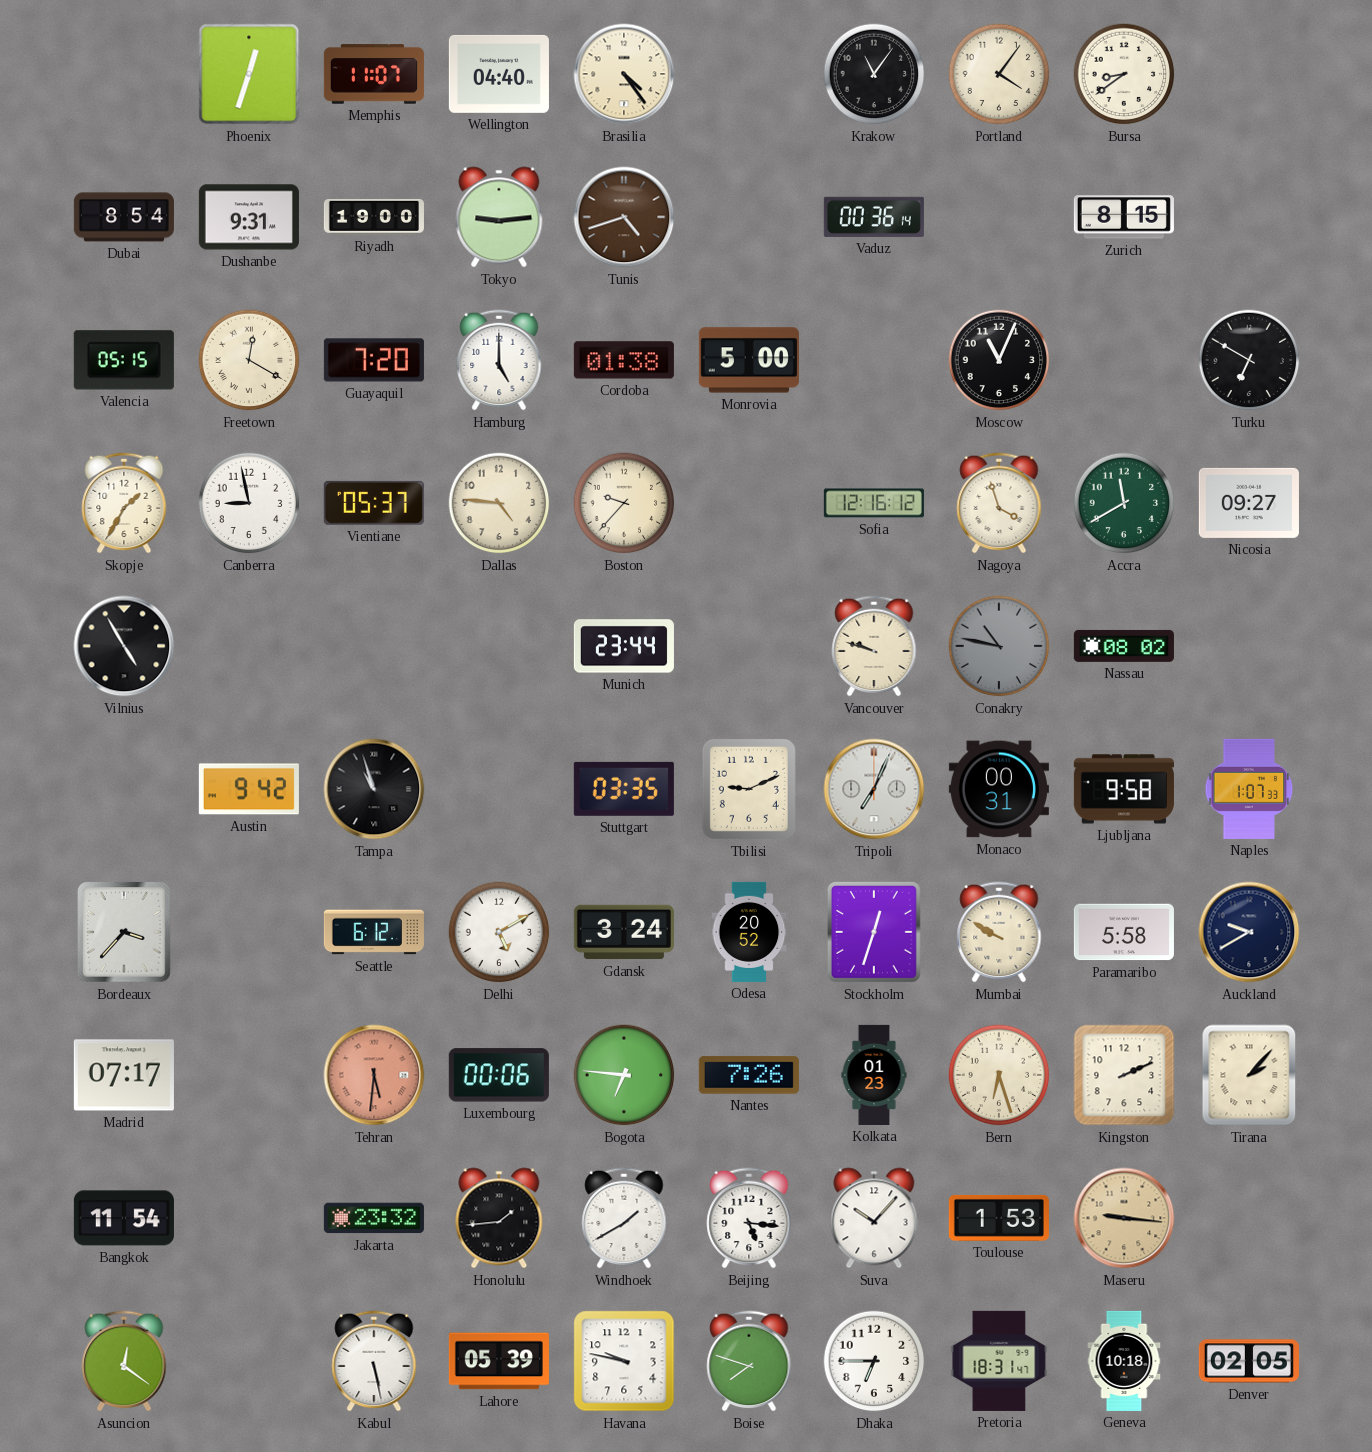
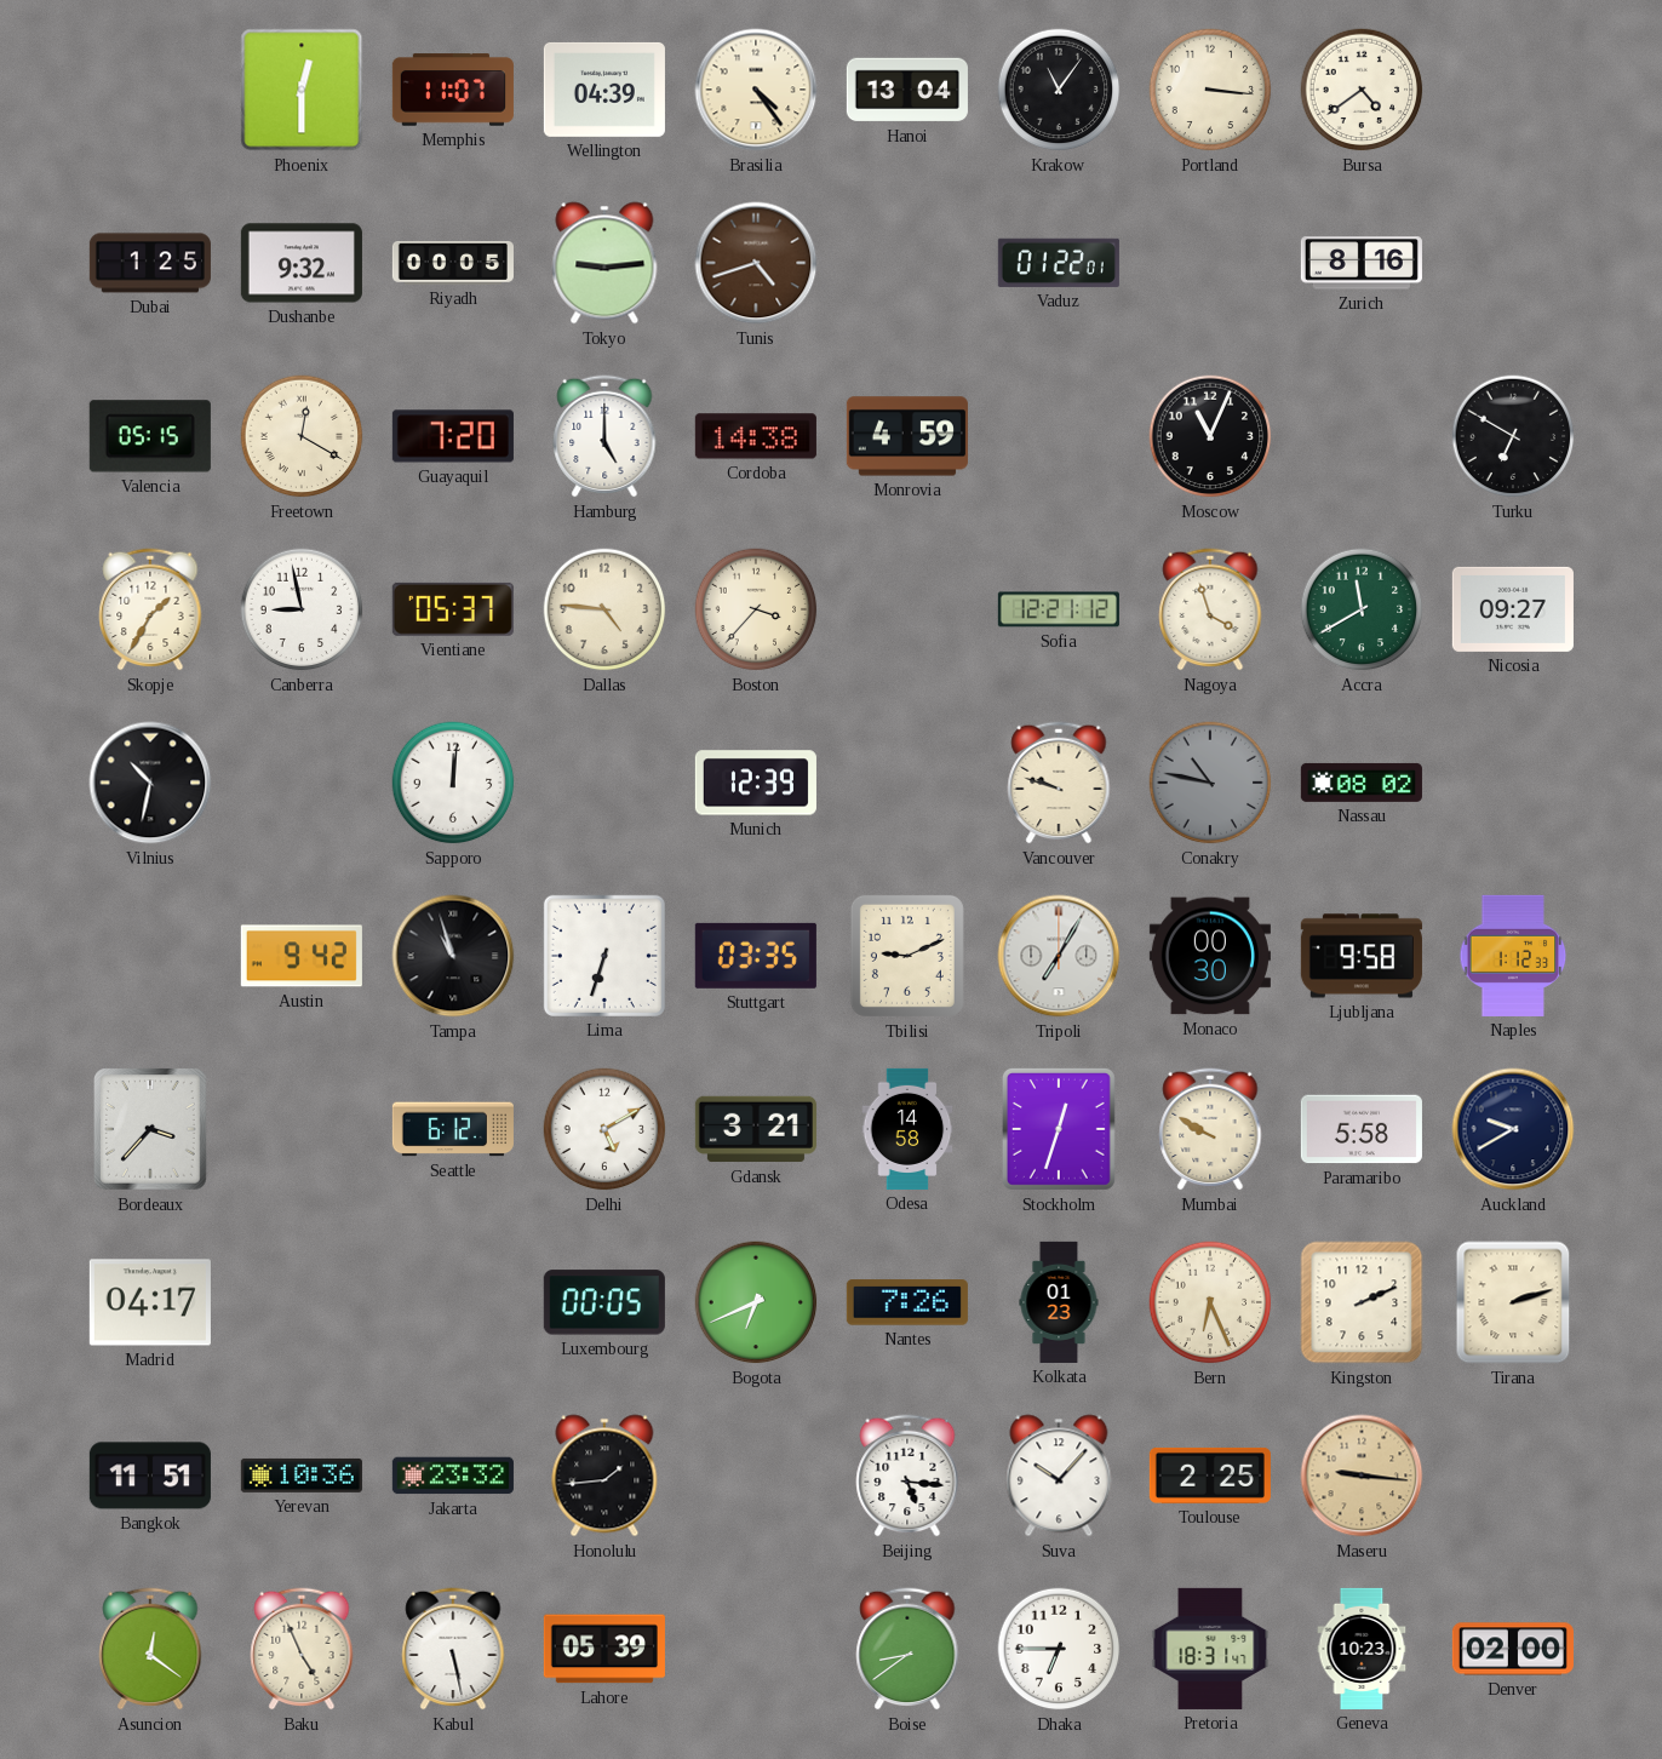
Phoenix: 12:33 -> 12:30
Wellington: 04:40 -> 04:39
Hanoi: none -> 13:04
Portland: 4:06 -> 3:16
Bursa: 8:39 -> 4:39
Dubai: 8:54 -> 1:25
Dushanbe: 9:31 -> 9:32
Riyadh: 19:00 -> 00:05
Vaduz: 00:36 -> 01:22
Zurich: 8:15 -> 8:16
Cordoba: 01:38 -> 14:38
Monrovia: 5:00 -> 4:59
Boston: 9:37 -> 3:37
Sofia: 12:16 -> 12:21
Vilnius: 4:55 -> 10:32
Sapporo: none -> 12:01
Munich: 23:44 -> 12:39
Lima: none -> 6:33
Tripoli: 7:04 -> 7:05
Monaco: 00:31 -> 00:30
Naples: 1:07 -> 1:12
Gdansk: 3:24 -> 3:21
Odesa: 20:52 -> 14:58
Madrid: 07:17 -> 04:17
Tehran: 5:31 -> none
Luxembourg: 00:06 -> 00:05
Bogota: 6:46 -> 6:41
Bern: 6:27 -> 6:26
Tirana: 2:07 -> 2:12
Bangkok: 11:54 -> 11:51
Yerevan: none -> 10:36
Windhoek: 1:40 -> none
Toulouse: 1:53 -> 2:25
Baku: none -> 4:56
Havana: 9:47 -> none
Boise: 7:48 -> 8:39
Geneva: 10:18 -> 10:23
Denver: 02:05 -> 02:00
